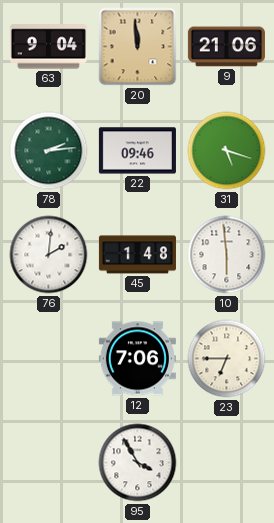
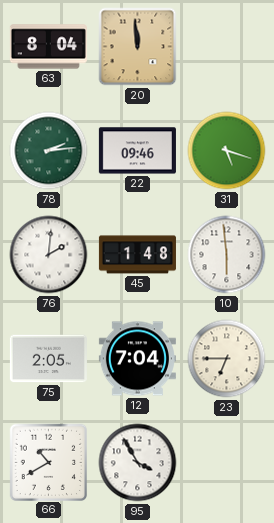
63: 9:04 -> 8:04
9: 21:06 -> none
75: none -> 2:05
12: 7:06 -> 7:04
66: none -> 10:40
